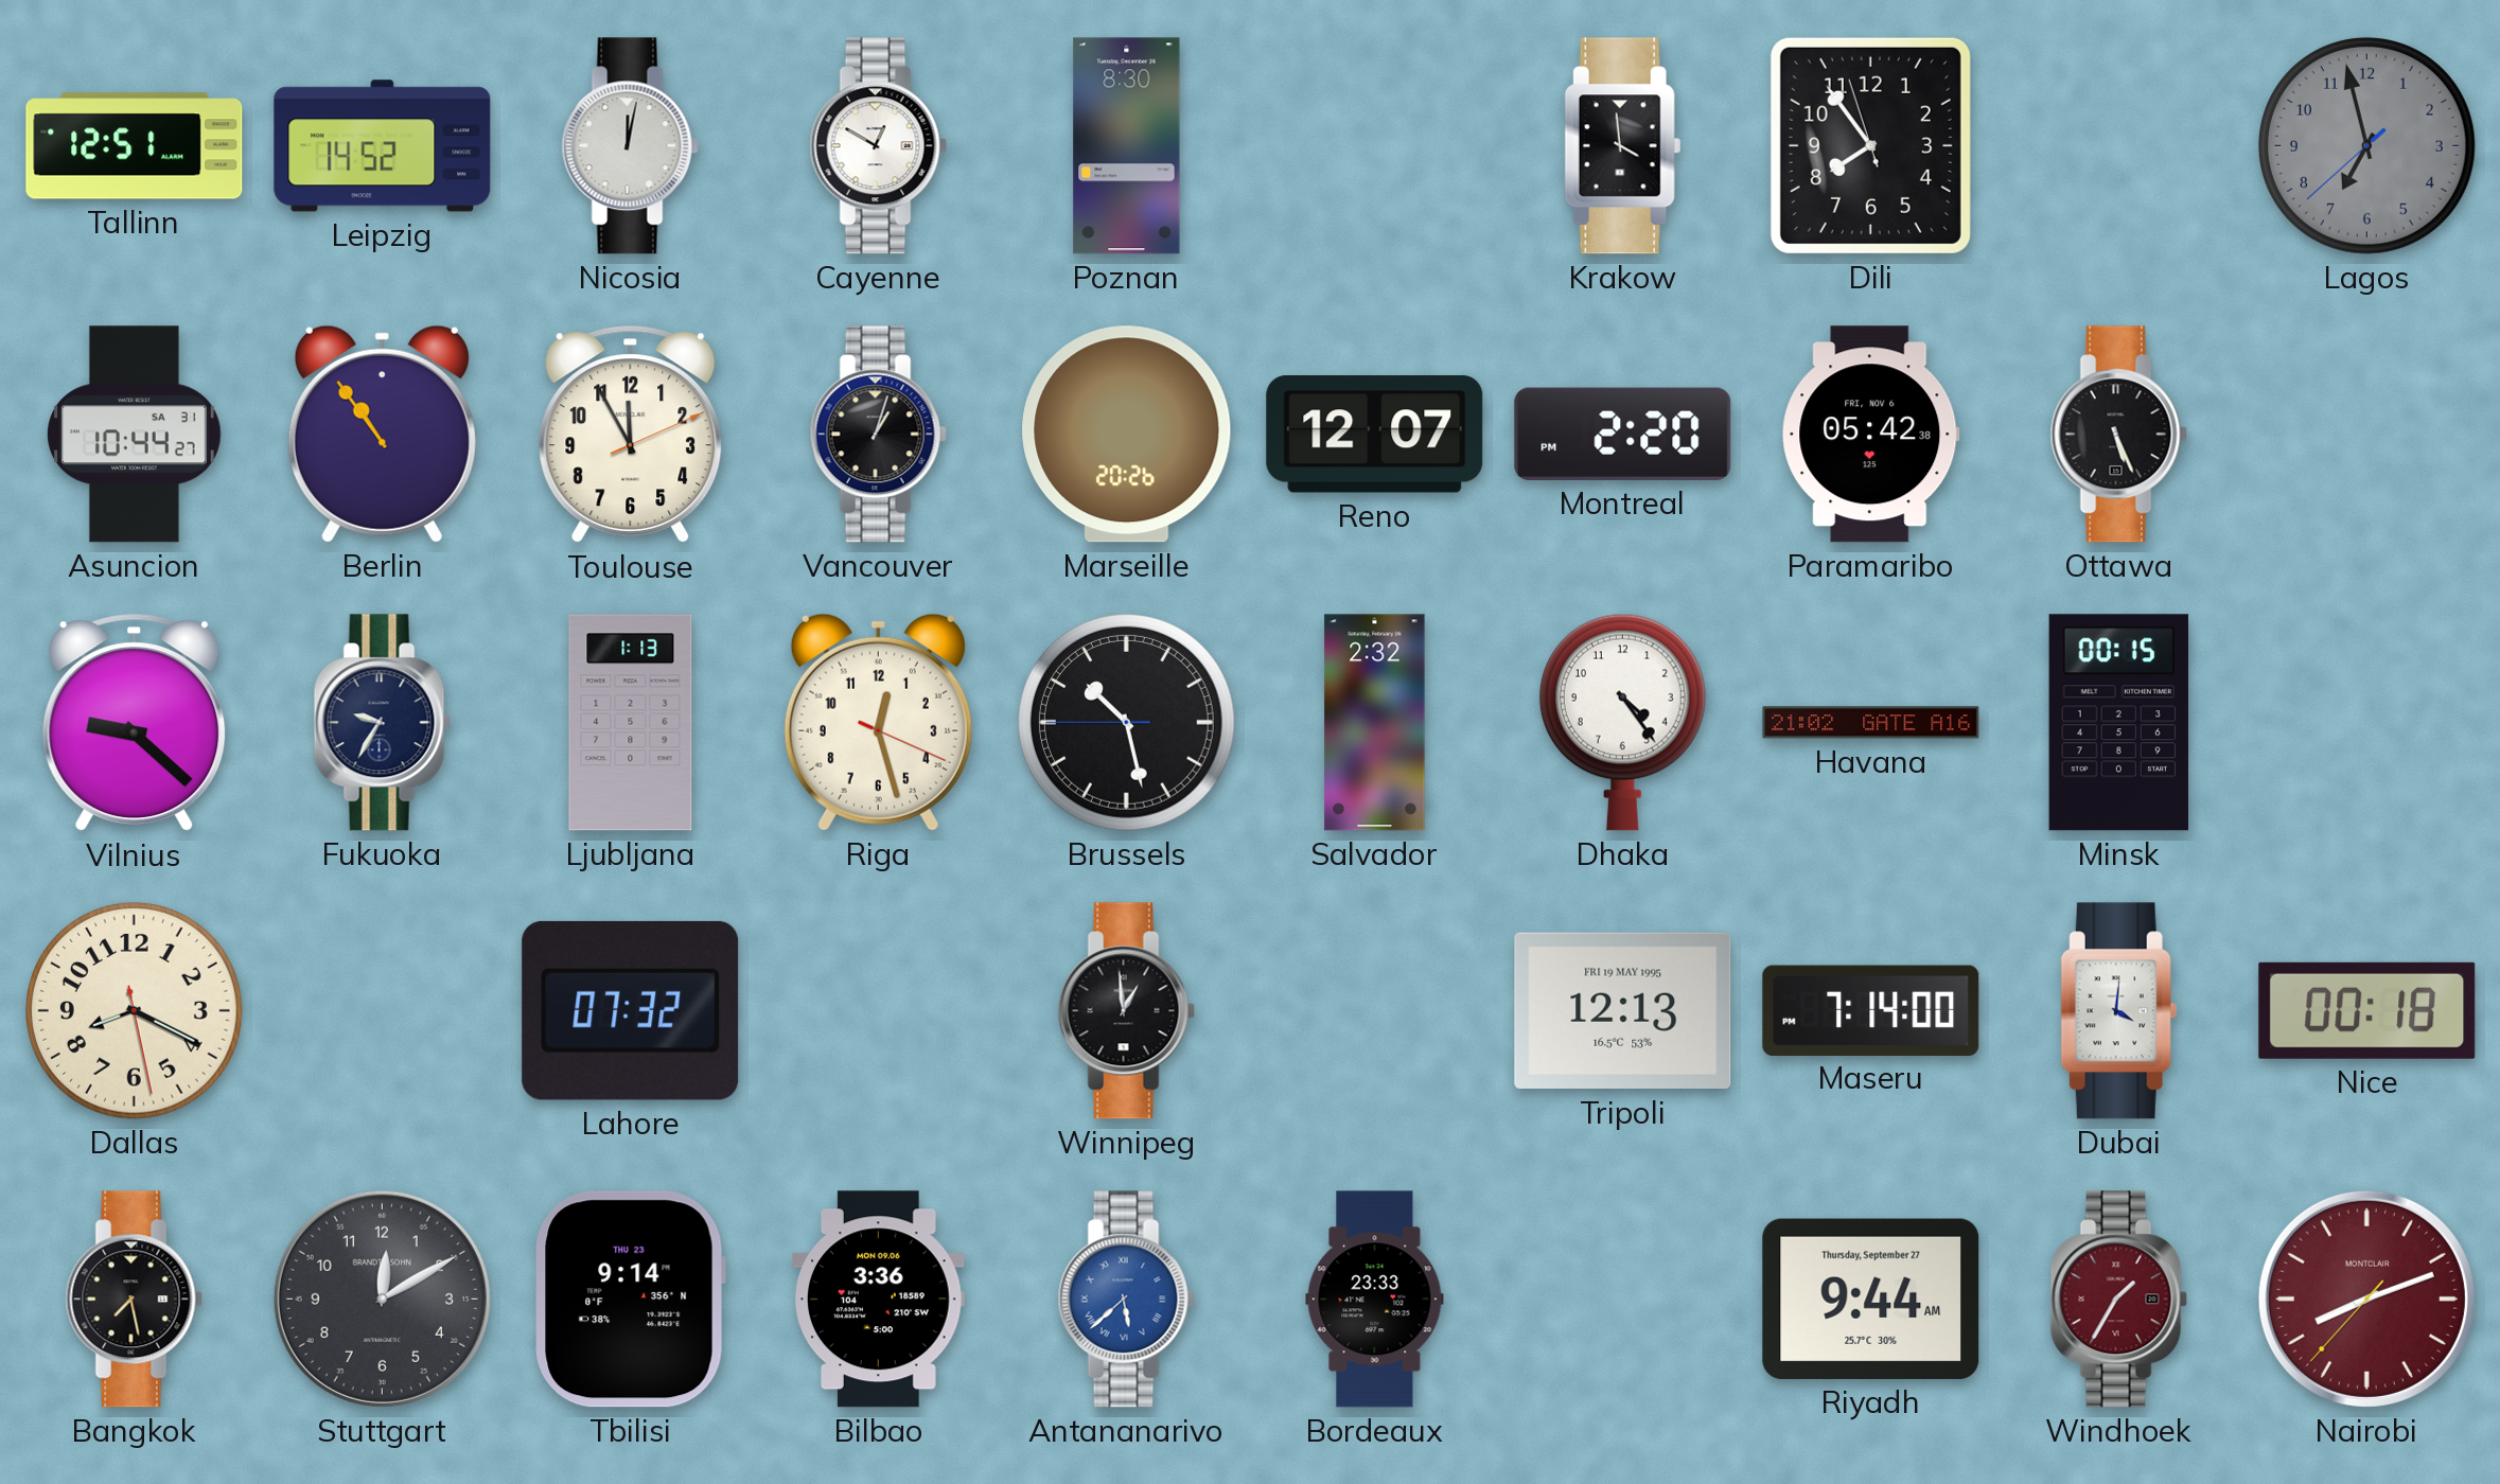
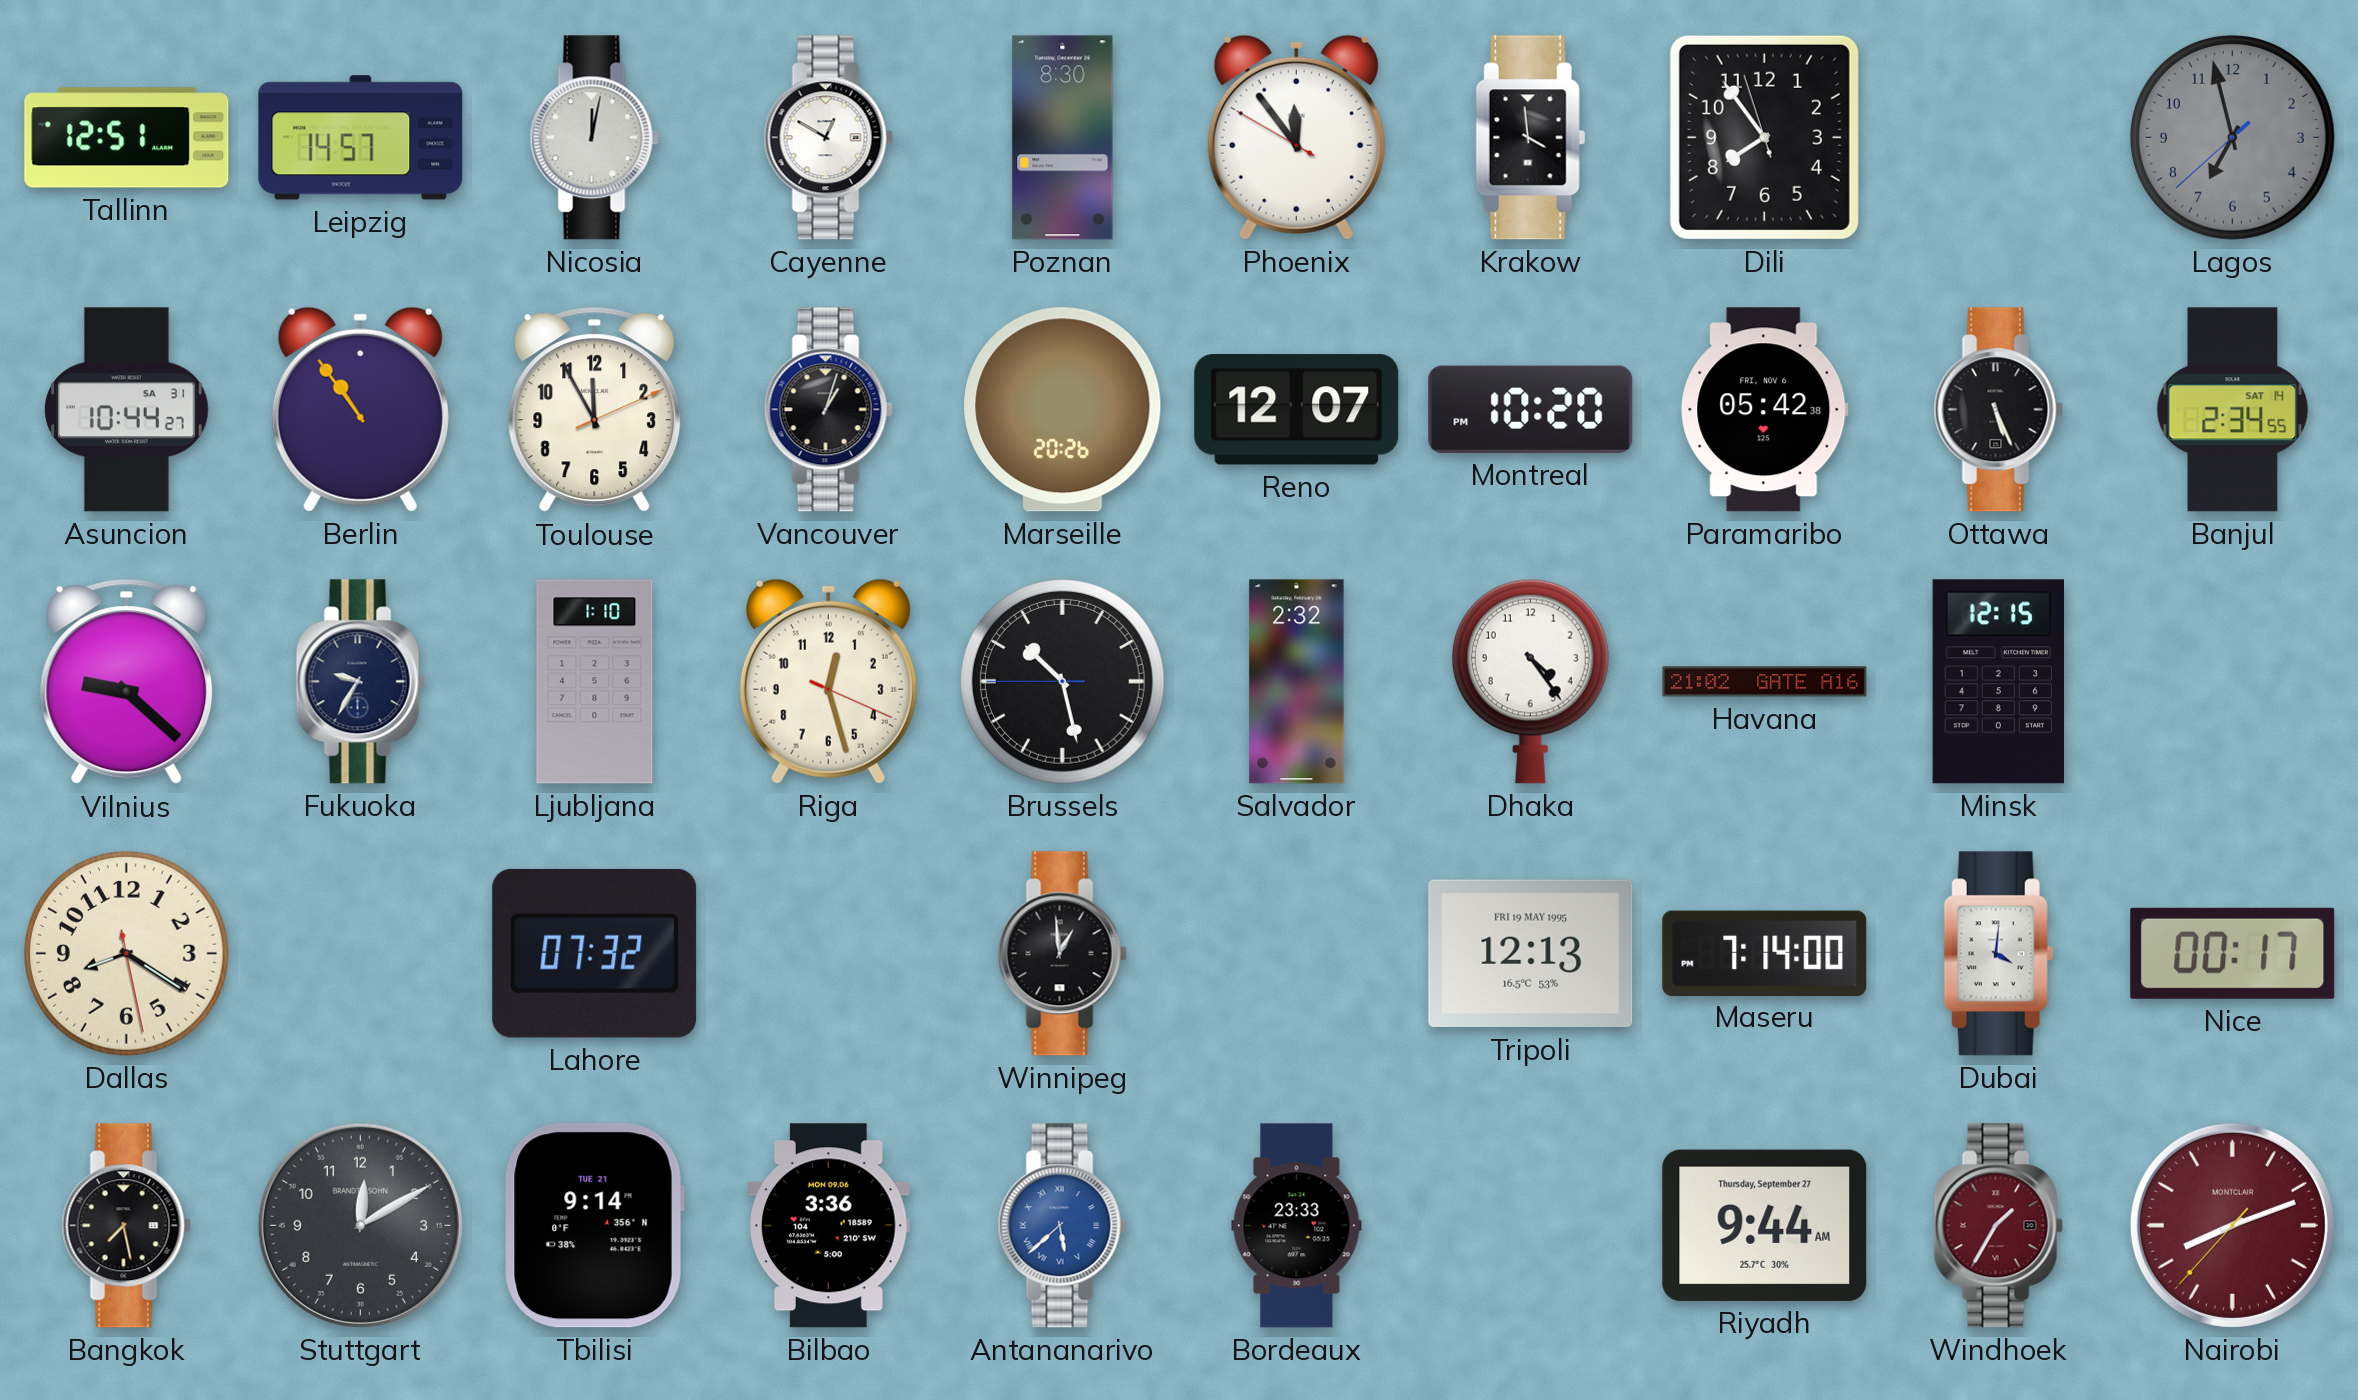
Leipzig: 14:52 -> 14:57
Phoenix: none -> 11:53
Montreal: 2:20 -> 10:20
Banjul: none -> 2:34
Ljubljana: 1:13 -> 1:10
Minsk: 00:15 -> 12:15
Dallas: 8:19 -> 8:20
Nice: 00:18 -> 00:17
Tbilisi date: THU 23 -> TUE 21
